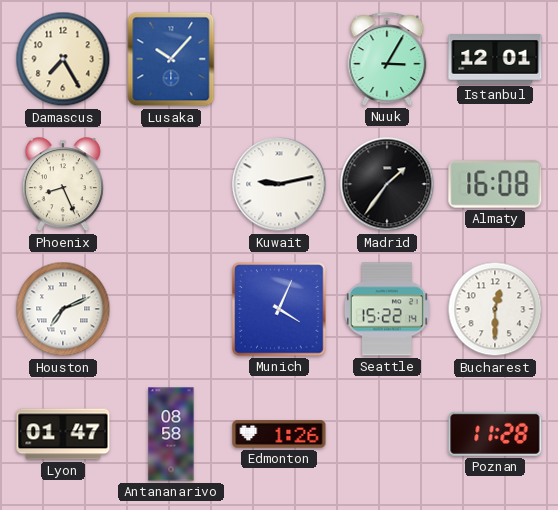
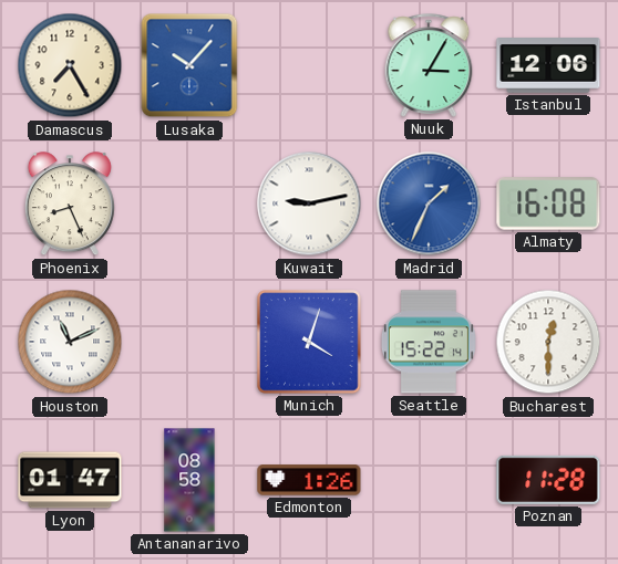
Istanbul: 12:01 -> 12:06
Madrid: 1:36 -> 1:34
Madrid dial: black -> blue
Houston: 7:11 -> 11:11
Munich: 4:04 -> 4:03
